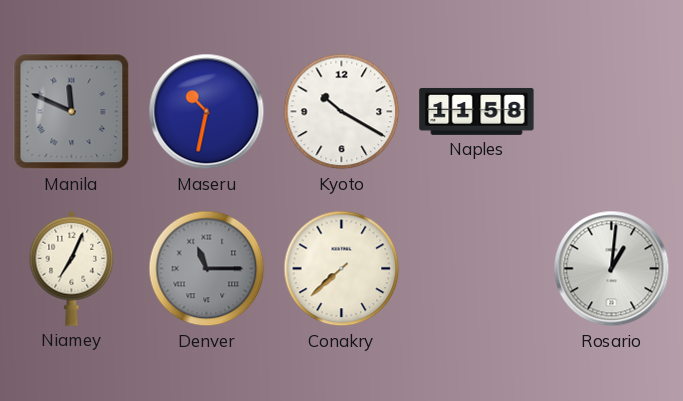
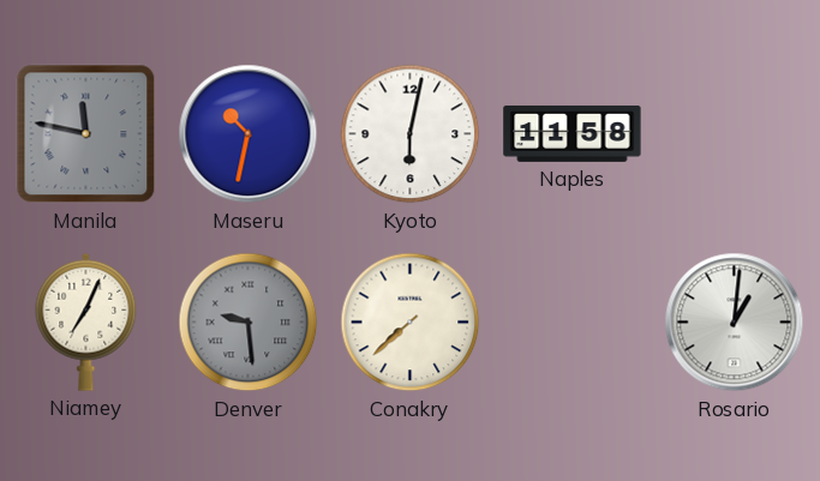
Manila: 11:49 -> 11:47
Kyoto: 10:20 -> 6:02
Denver: 11:15 -> 9:29
